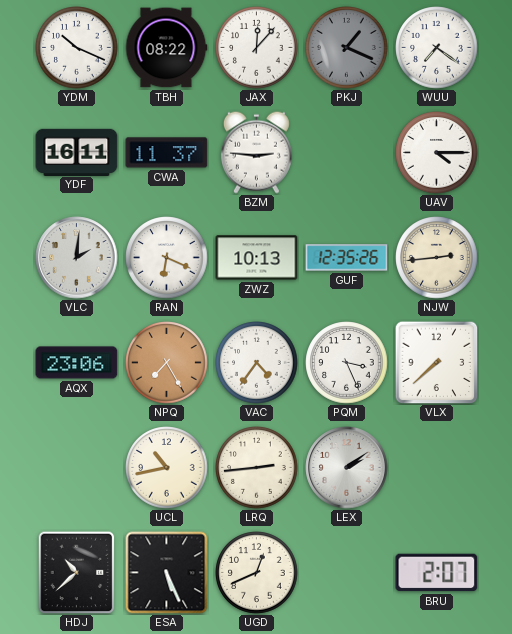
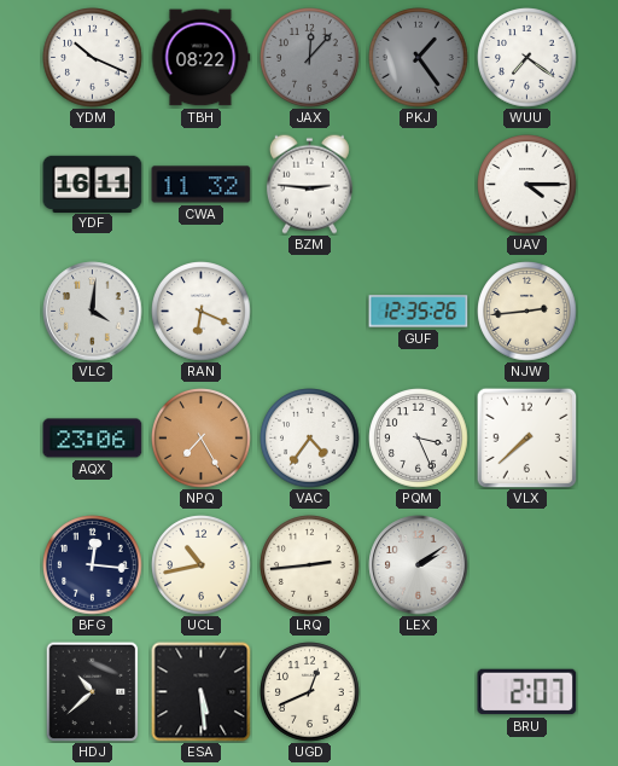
JAX dial: white -> grey
PKJ: 1:19 -> 1:24
CWA: 11:37 -> 11:32
VLC: 2:01 -> 4:01
ZWZ: 10:13 -> none
BFG: none -> 12:16
ESA: 5:26 -> 5:29
